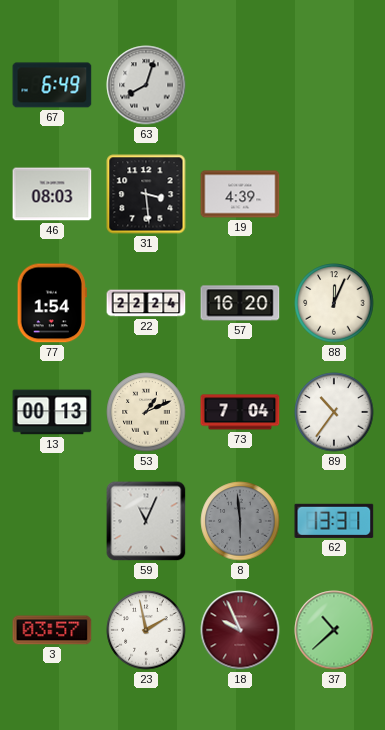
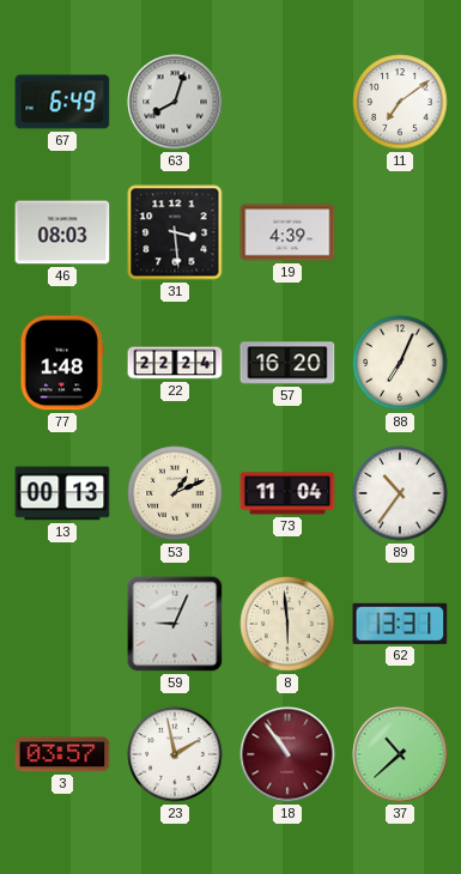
11: none -> 7:09
77: 1:54 -> 1:48
88: 12:04 -> 7:04
73: 7:04 -> 11:04
59: 11:04 -> 9:04
8 dial: grey -> cream
18: 9:56 -> 10:54
